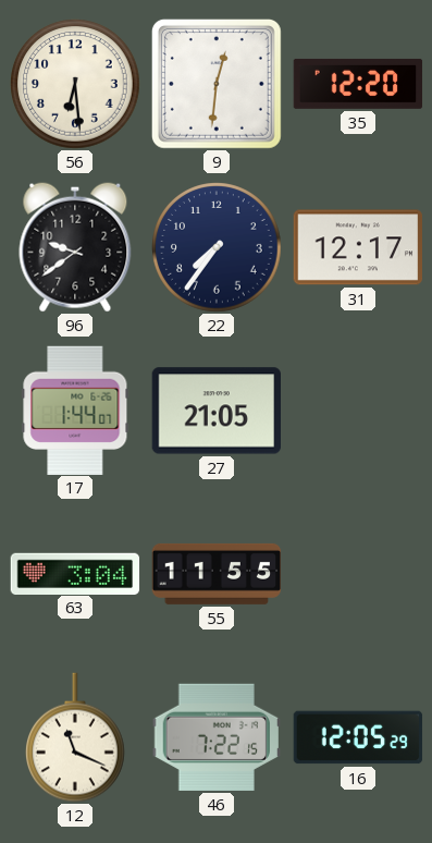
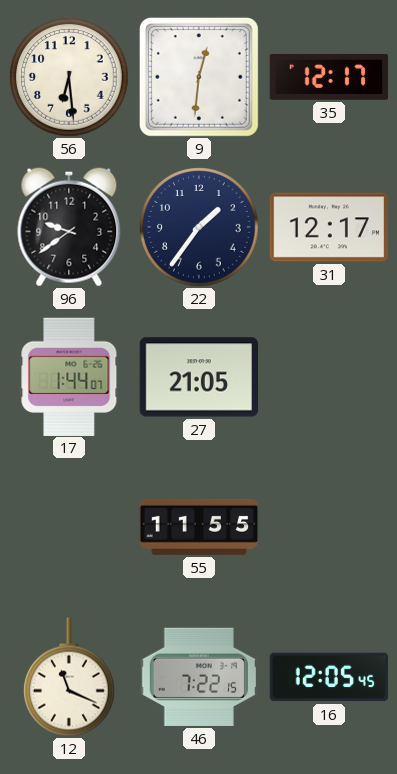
35: 12:20 -> 12:17
22: 7:36 -> 1:36
63: 3:04 -> none
16: 12:05:29 -> 12:05:45
